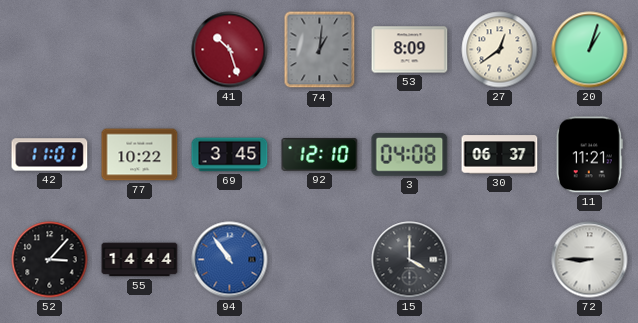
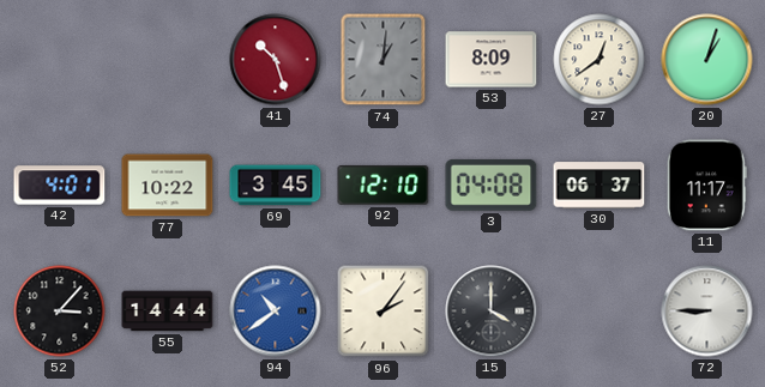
42: 11:01 -> 4:01
11: 11:21 -> 11:17
94: 10:54 -> 10:39
96: none -> 2:06
